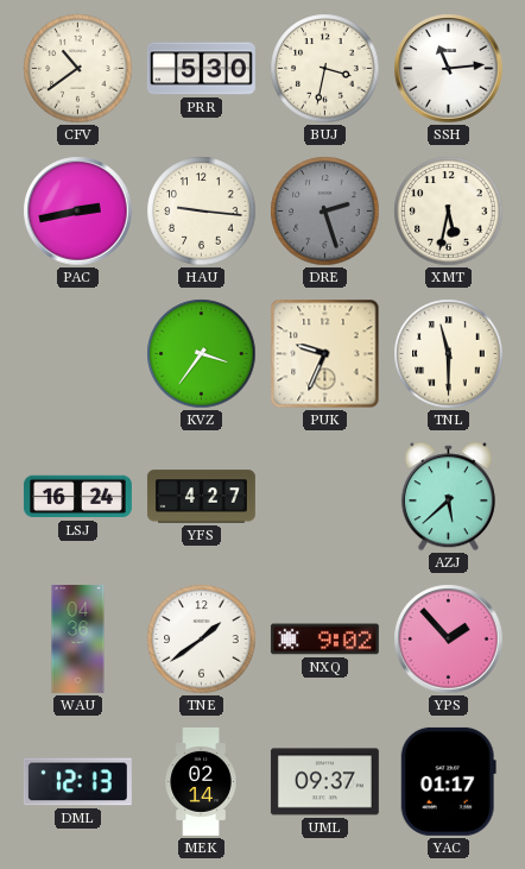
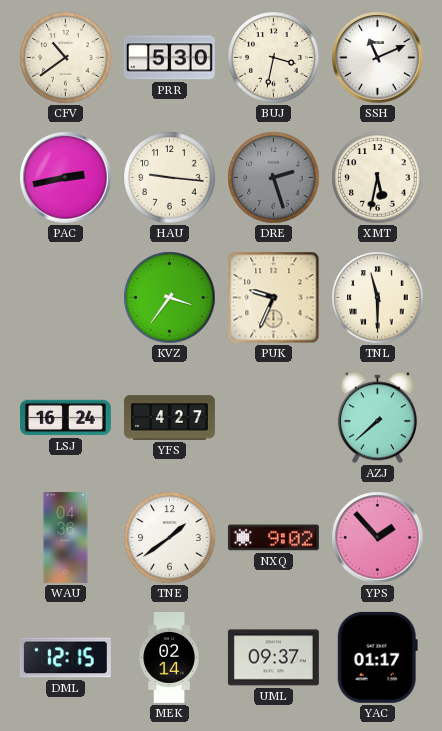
SSH: 11:14 -> 11:11
AZJ: 5:38 -> 7:38
DML: 12:13 -> 12:15
